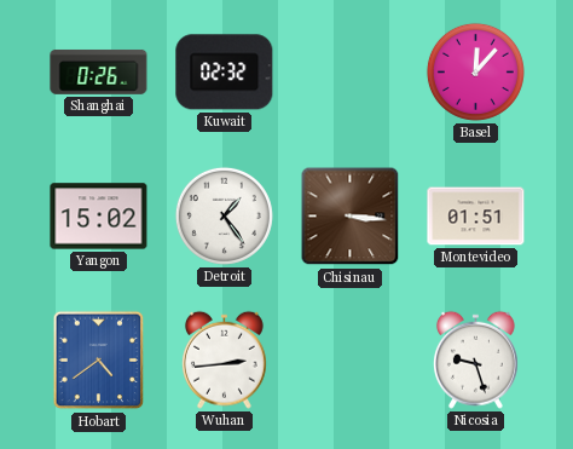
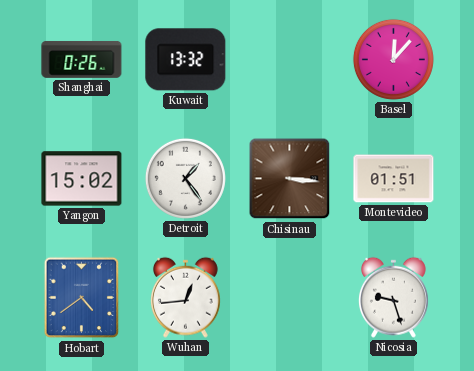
Kuwait: 02:32 -> 13:32
Wuhan: 2:44 -> 12:44
